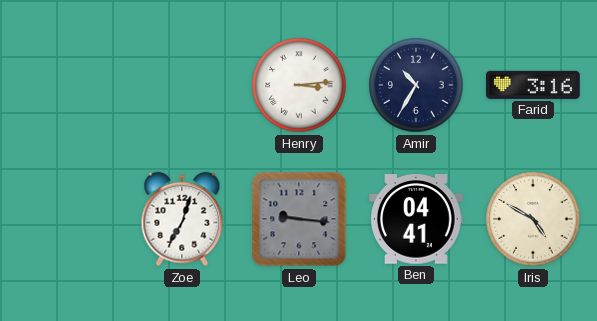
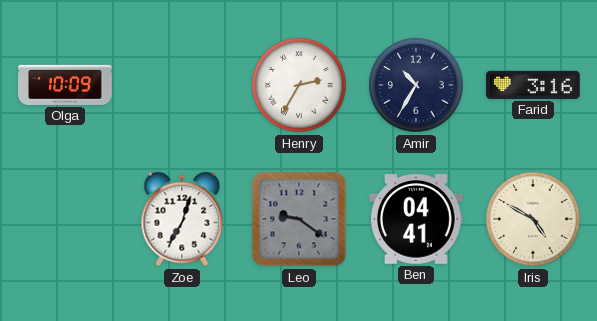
Olga: none -> 10:09
Henry: 3:14 -> 2:35
Leo: 9:16 -> 9:21
